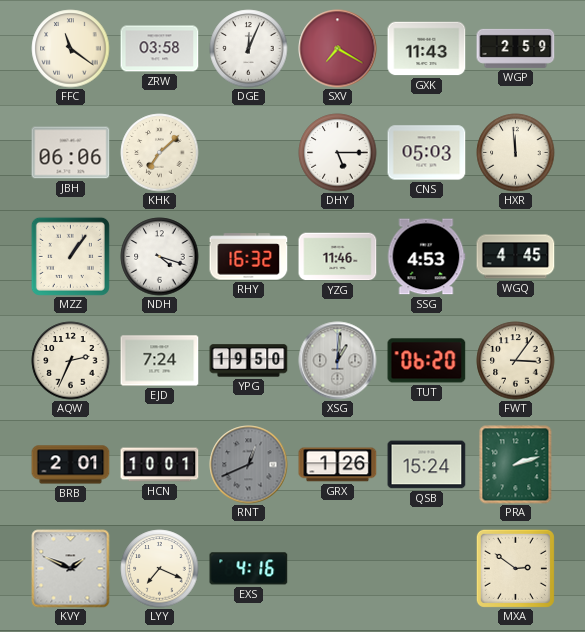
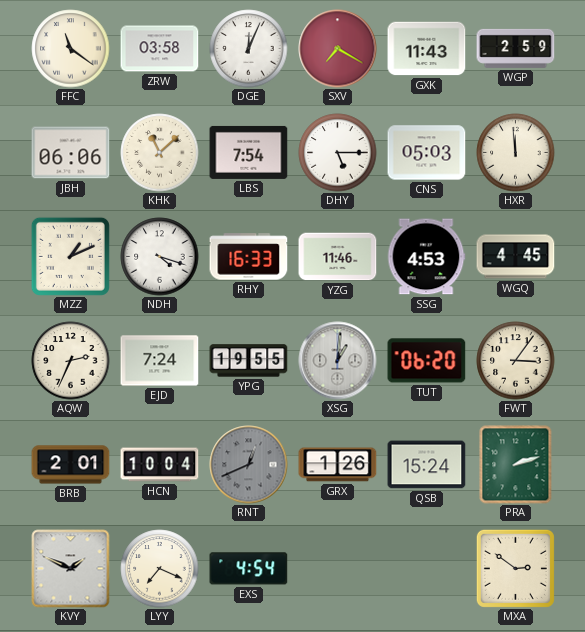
KHK: 7:08 -> 11:08
LBS: none -> 7:54
MZZ: 1:06 -> 1:11
RHY: 16:32 -> 16:33
YPG: 19:50 -> 19:55
HCN: 10:01 -> 10:04
EXS: 4:16 -> 4:54
